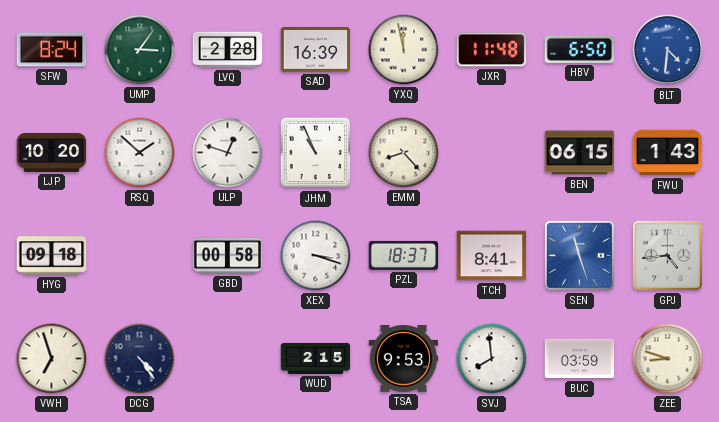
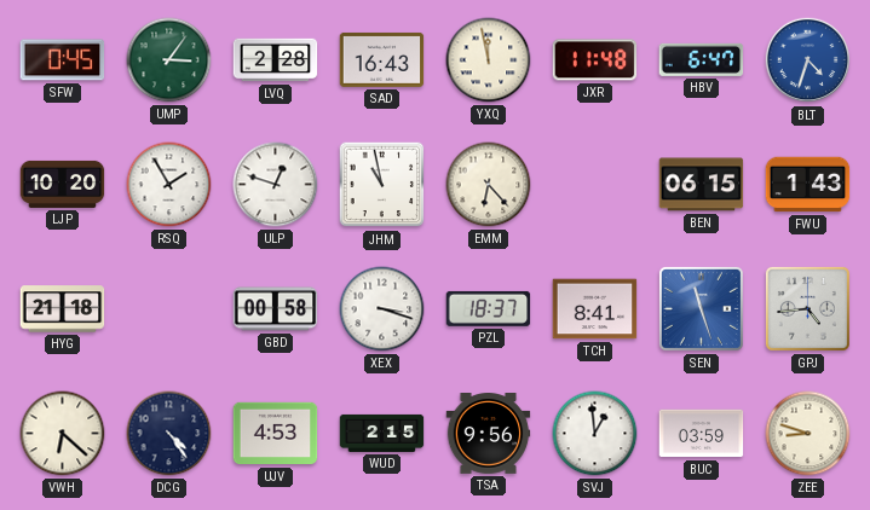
SFW: 8:24 -> 0:45
SAD: 16:39 -> 16:43
HBV: 6:50 -> 6:47
BLT: 4:31 -> 4:33
RSQ: 1:52 -> 1:55
JHM: 10:56 -> 10:58
EMM: 8:23 -> 6:23
HYG: 09:18 -> 21:18
VWH: 6:57 -> 6:22
UJV: none -> 4:53
TSA: 9:53 -> 9:56
SVJ: 7:59 -> 12:59
